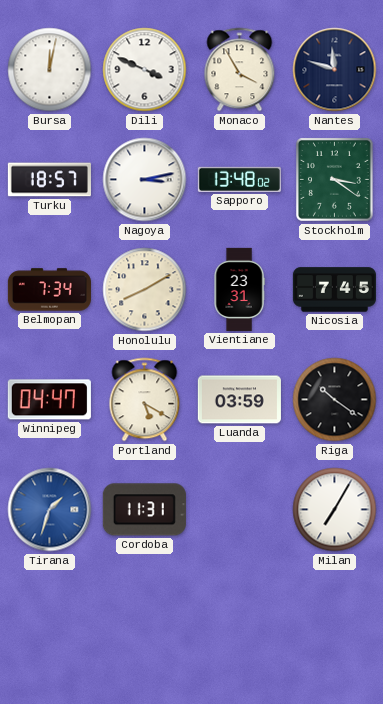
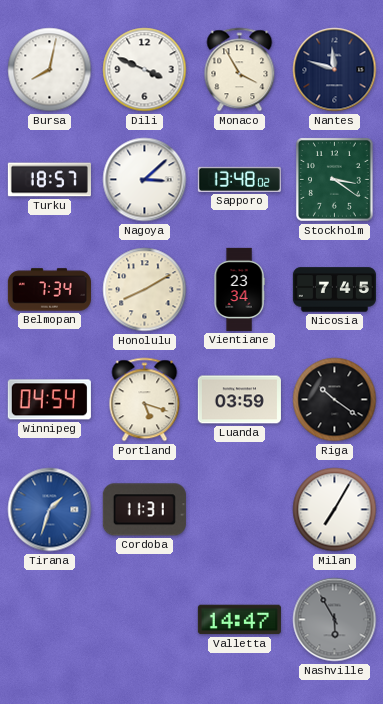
Bursa: 12:02 -> 8:02
Nagoya: 3:13 -> 3:08
Vientiane: 23:31 -> 23:34
Winnipeg: 04:47 -> 04:54
Portland: 5:20 -> 5:18
Valletta: none -> 14:47
Nashville: none -> 5:55
